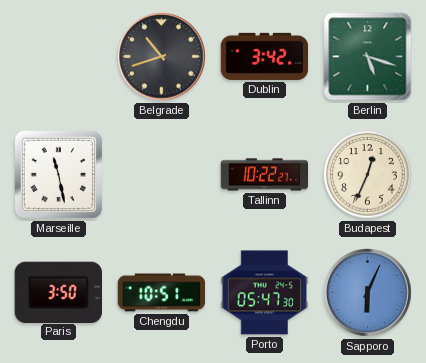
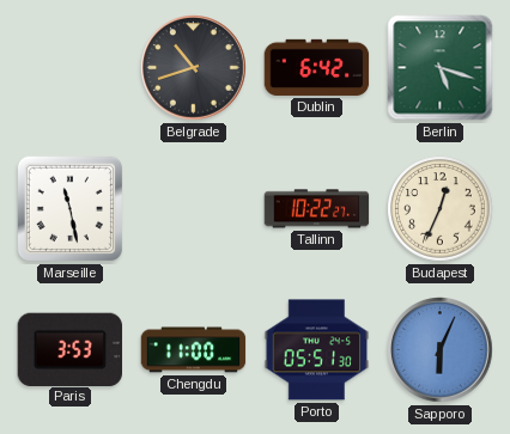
Dublin: 3:42 -> 6:42
Paris: 3:50 -> 3:53
Chengdu: 10:51 -> 11:00
Porto: 05:47 -> 05:51
